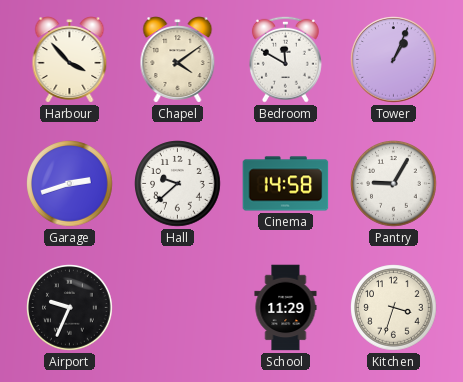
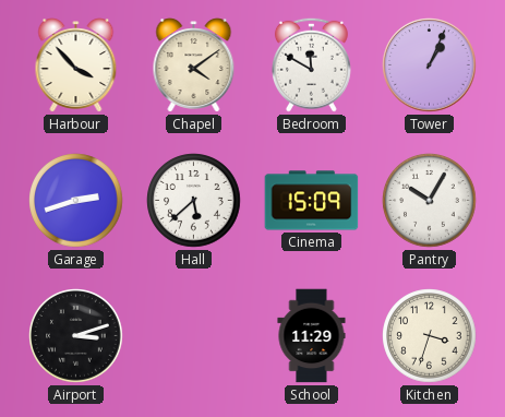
Hall: 9:38 -> 5:38
Cinema: 14:58 -> 15:09
Pantry: 9:05 -> 10:05
Airport: 9:34 -> 3:12
